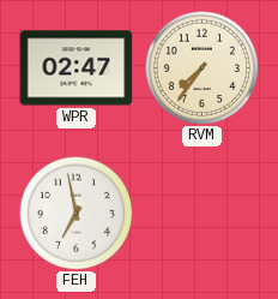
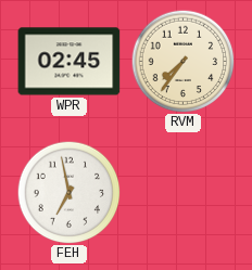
WPR: 02:47 -> 02:45
